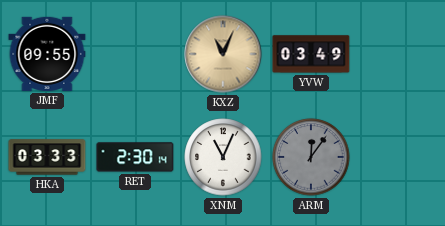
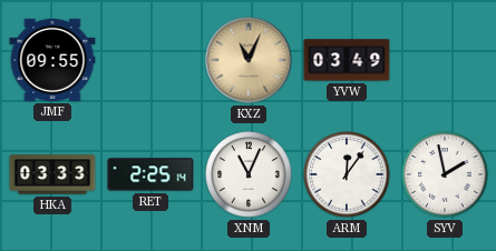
RET: 2:30 -> 2:25
ARM dial: grey -> white
SYV: none -> 1:58
